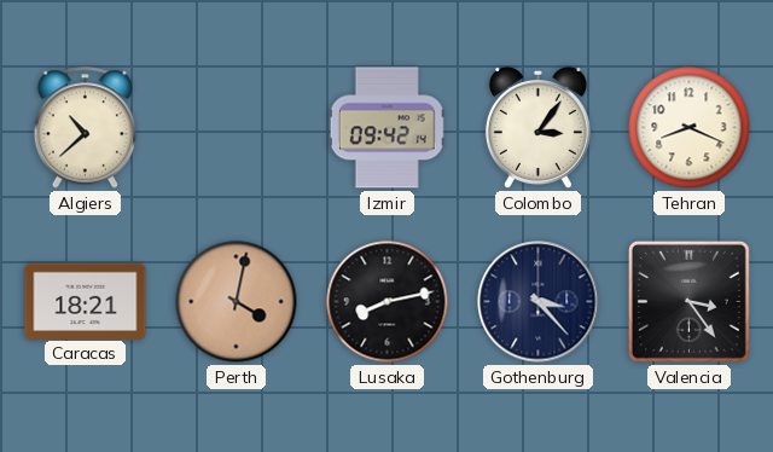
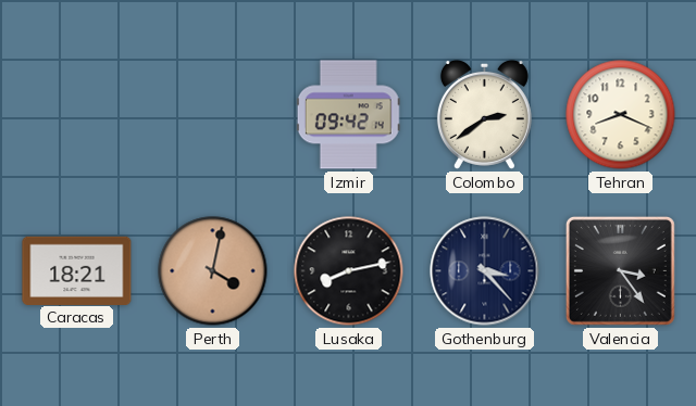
Algiers: 10:38 -> none
Colombo: 3:06 -> 2:39
